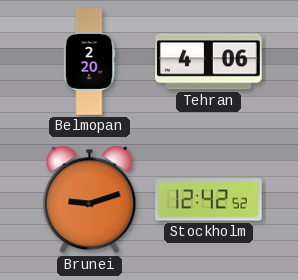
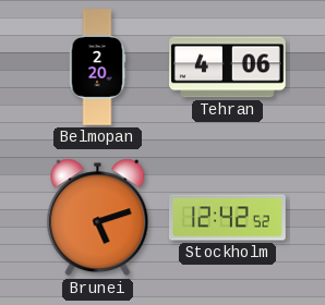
Brunei: 9:12 -> 5:12
